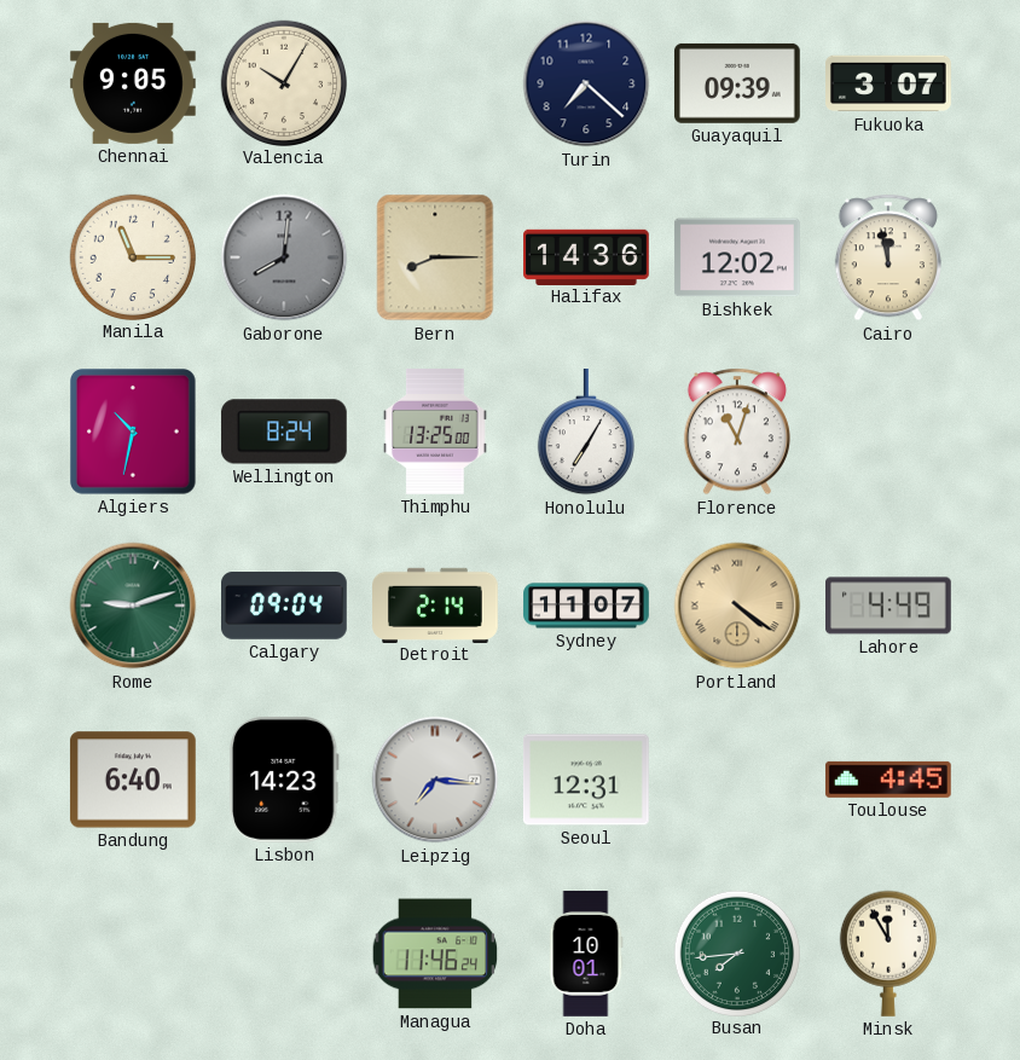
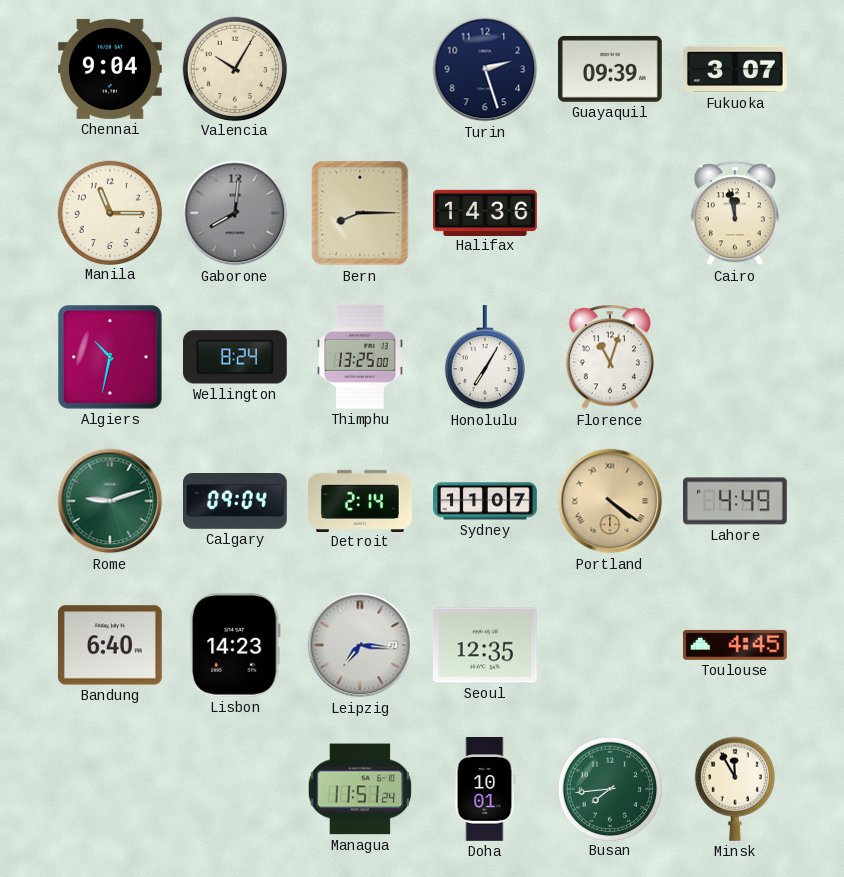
Chennai: 9:05 -> 9:04
Turin: 7:22 -> 2:27
Bishkek: 12:02 -> none
Seoul: 12:31 -> 12:35
Managua: 11:46 -> 11:51
